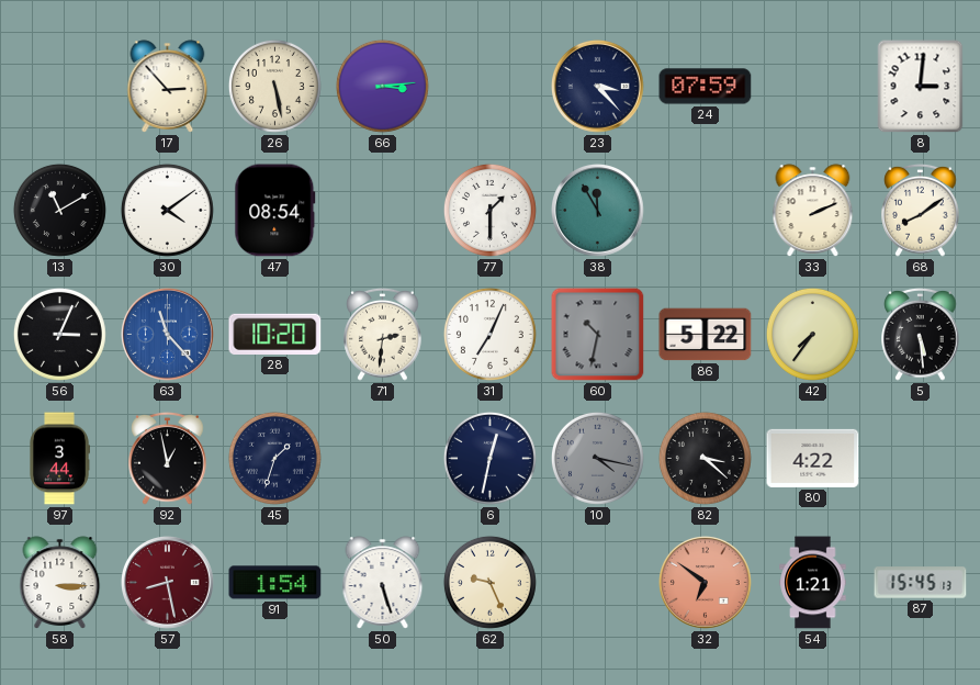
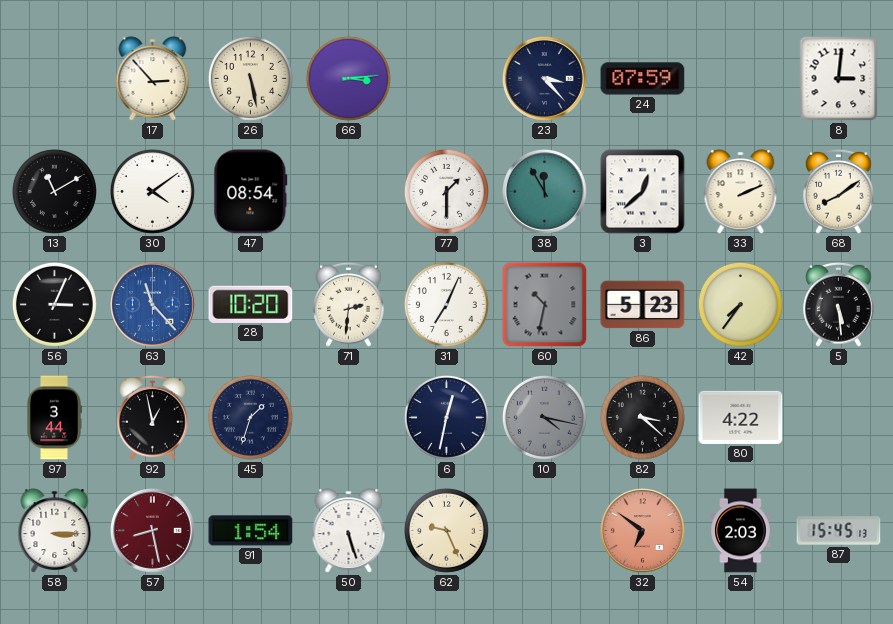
3: none -> 12:38
86: 5:22 -> 5:23
54: 1:21 -> 2:03
